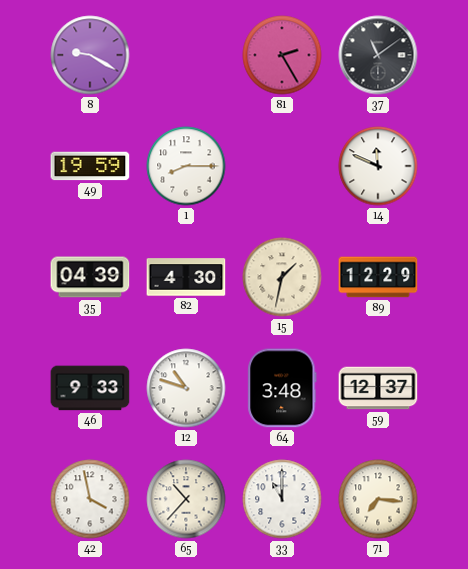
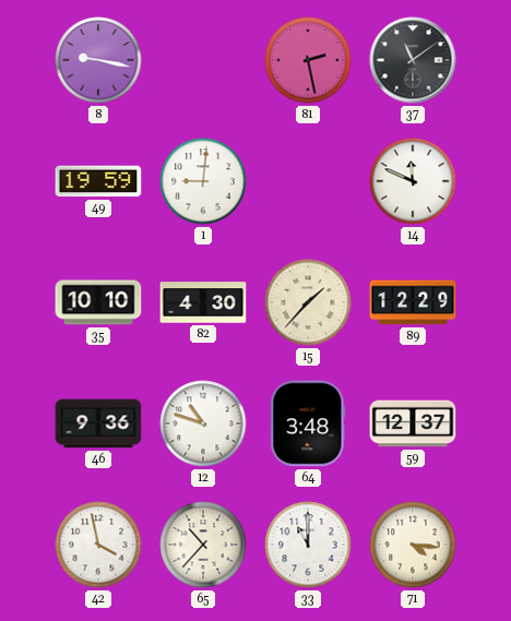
8: 9:20 -> 9:17
81: 2:25 -> 2:28
1: 8:15 -> 9:01
35: 04:39 -> 10:10
15: 1:32 -> 1:37
46: 9:33 -> 9:36
71: 7:16 -> 4:16
